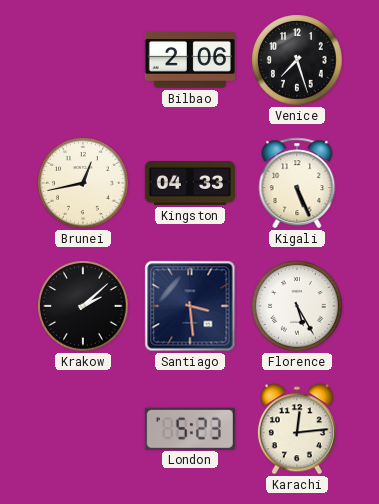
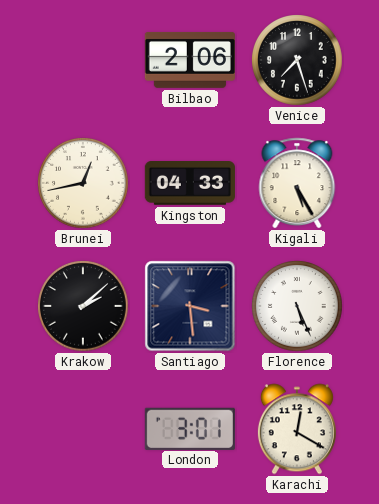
Kigali: 5:26 -> 5:25
Florence: 5:25 -> 5:26
London: 5:23 -> 3:01
Karachi: 12:14 -> 12:20
